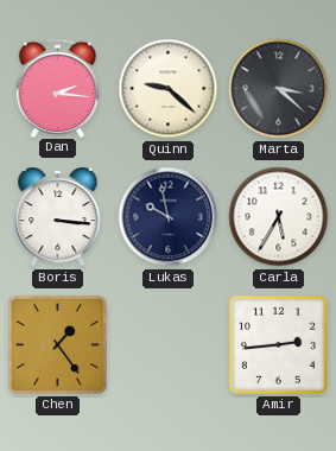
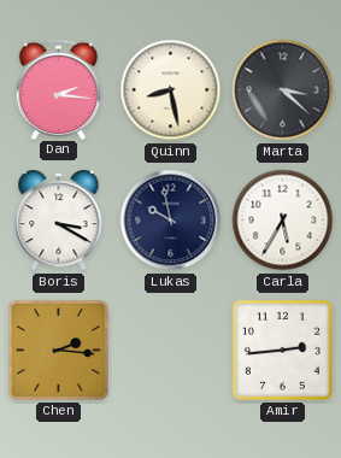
Quinn: 9:22 -> 8:28
Boris: 3:16 -> 3:20
Chen: 1:24 -> 2:16
